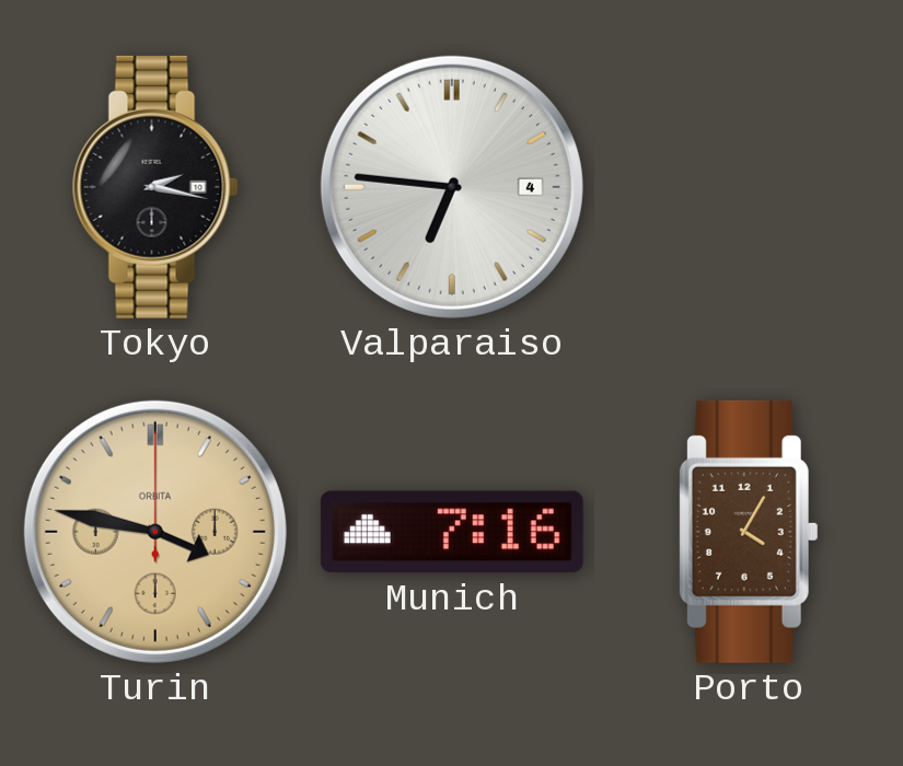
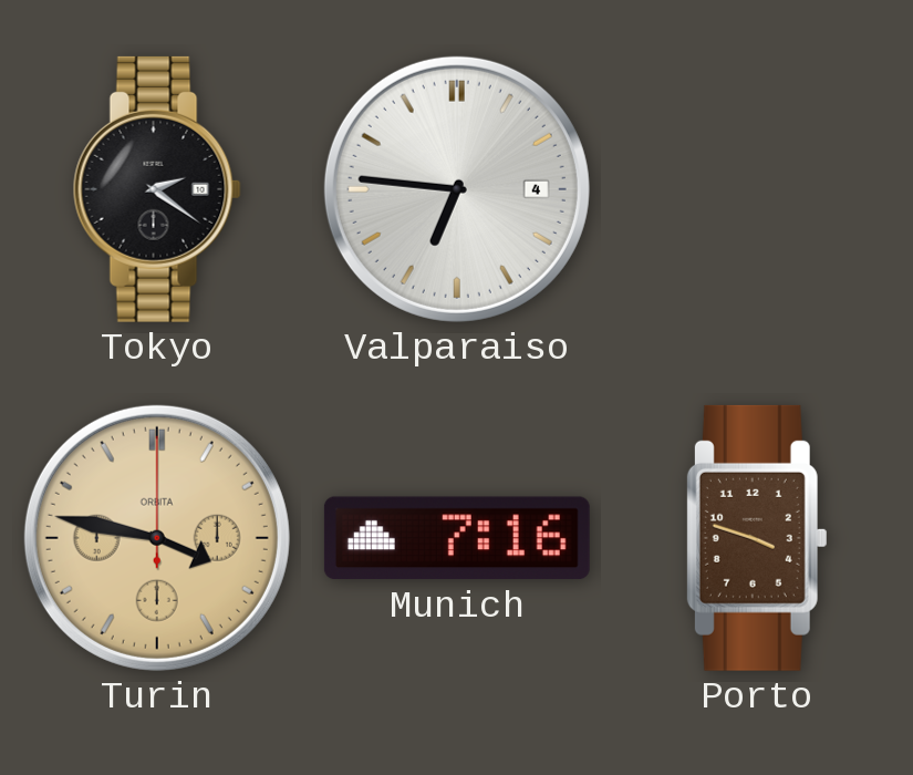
Tokyo: 2:17 -> 2:21
Porto: 4:05 -> 3:48
